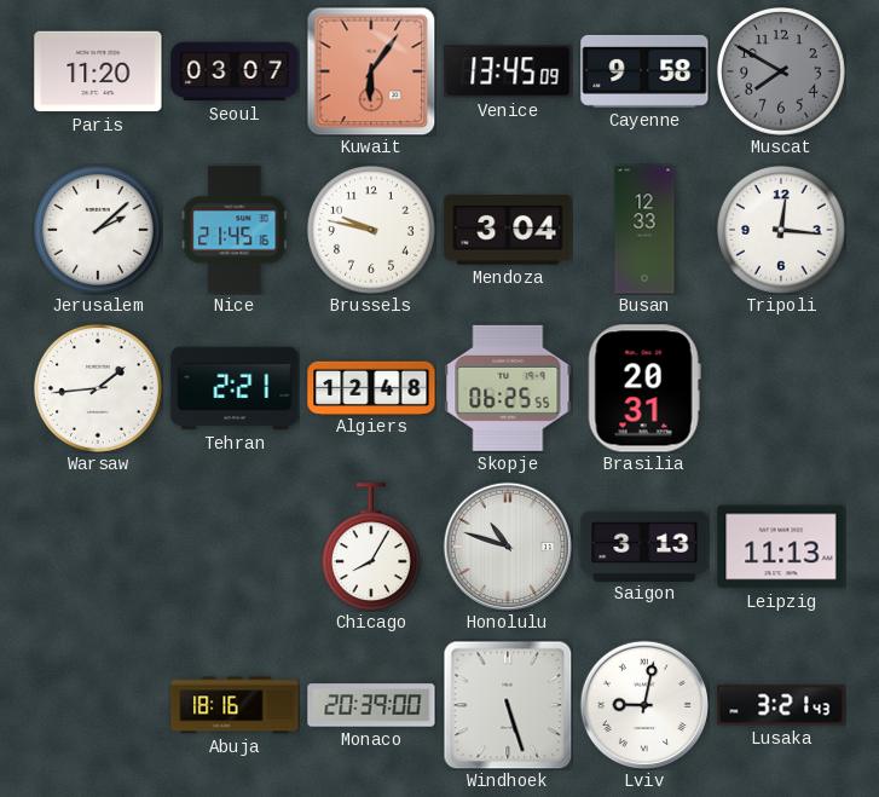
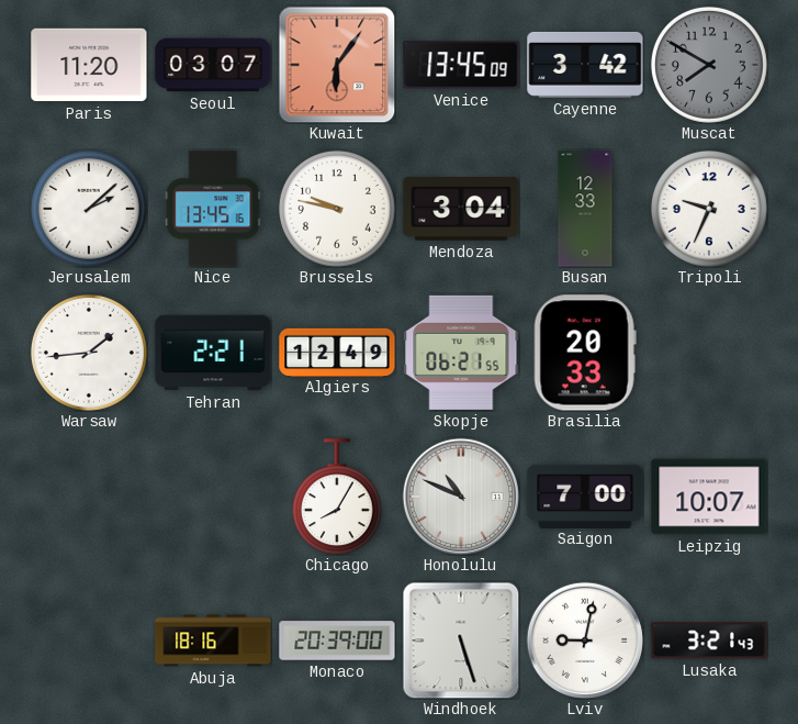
Cayenne: 9:58 -> 3:42
Nice: 21:45 -> 13:45
Tripoli: 12:16 -> 9:34
Algiers: 12:48 -> 12:49
Skopje: 06:25 -> 06:21
Brasilia: 20:31 -> 20:33
Honolulu: 10:48 -> 10:49
Saigon: 3:13 -> 7:00
Leipzig: 11:13 -> 10:07
